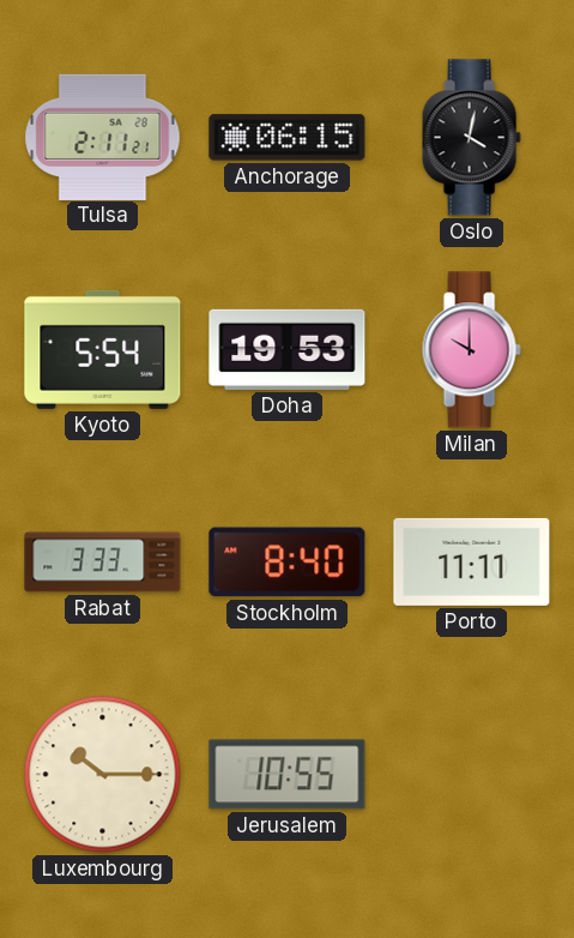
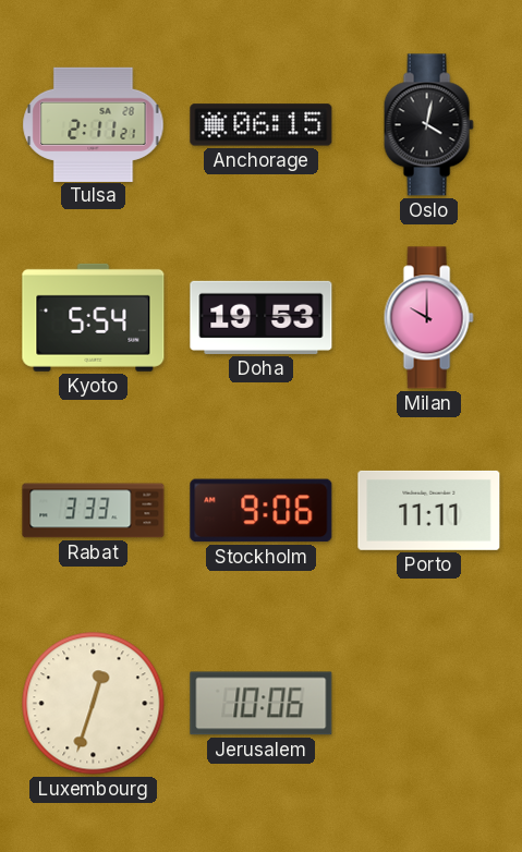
Stockholm: 8:40 -> 9:06
Luxembourg: 10:15 -> 12:33
Jerusalem: 10:55 -> 10:06
